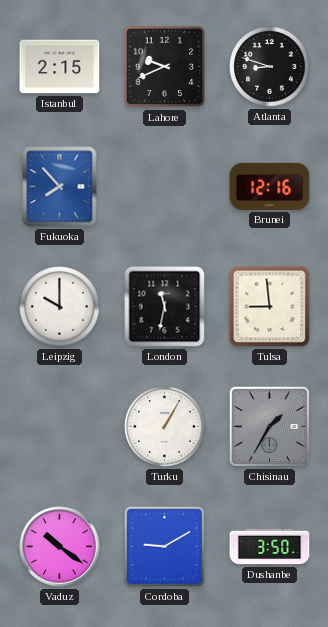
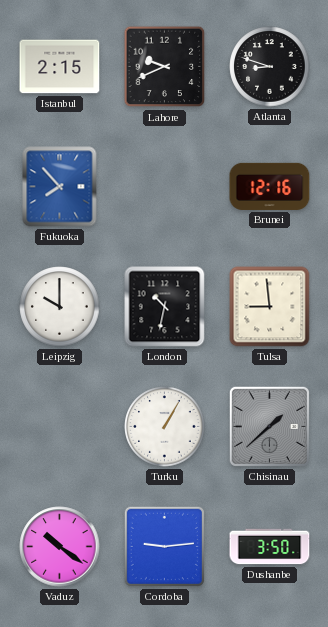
London: 11:32 -> 10:32
Chisinau: 1:35 -> 1:38
Cordoba: 9:10 -> 9:14
